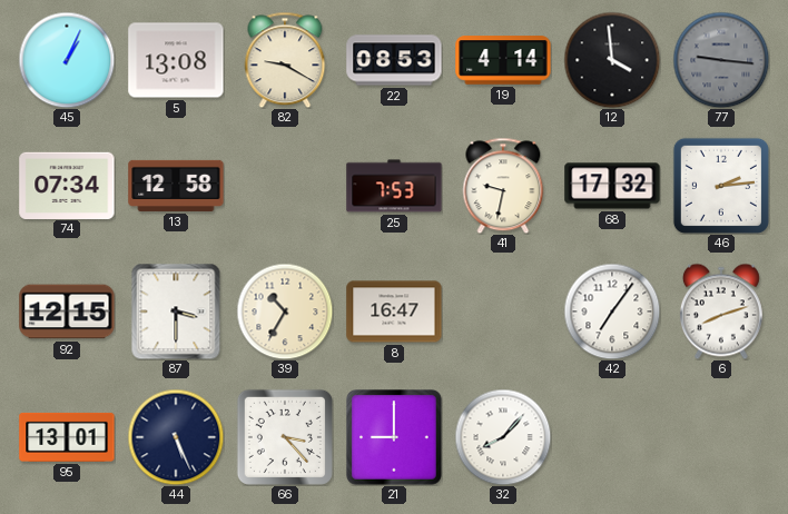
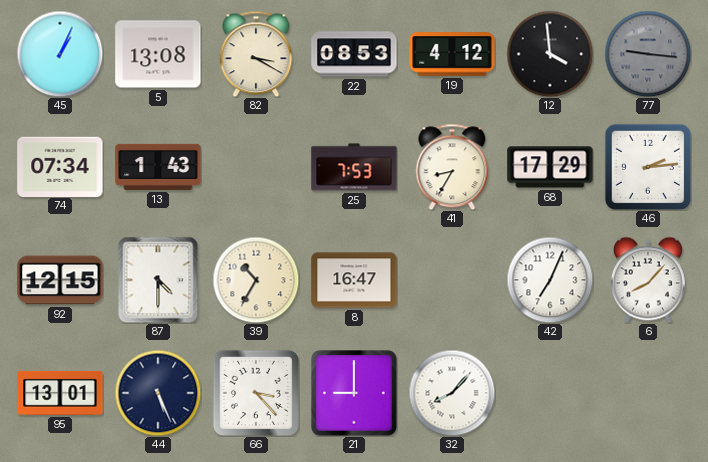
82: 9:20 -> 3:20
19: 4:14 -> 4:12
13: 12:58 -> 1:43
41: 9:32 -> 8:35
68: 17:32 -> 17:29
87: 3:30 -> 4:30
42: 7:06 -> 7:04
6: 8:12 -> 8:07
